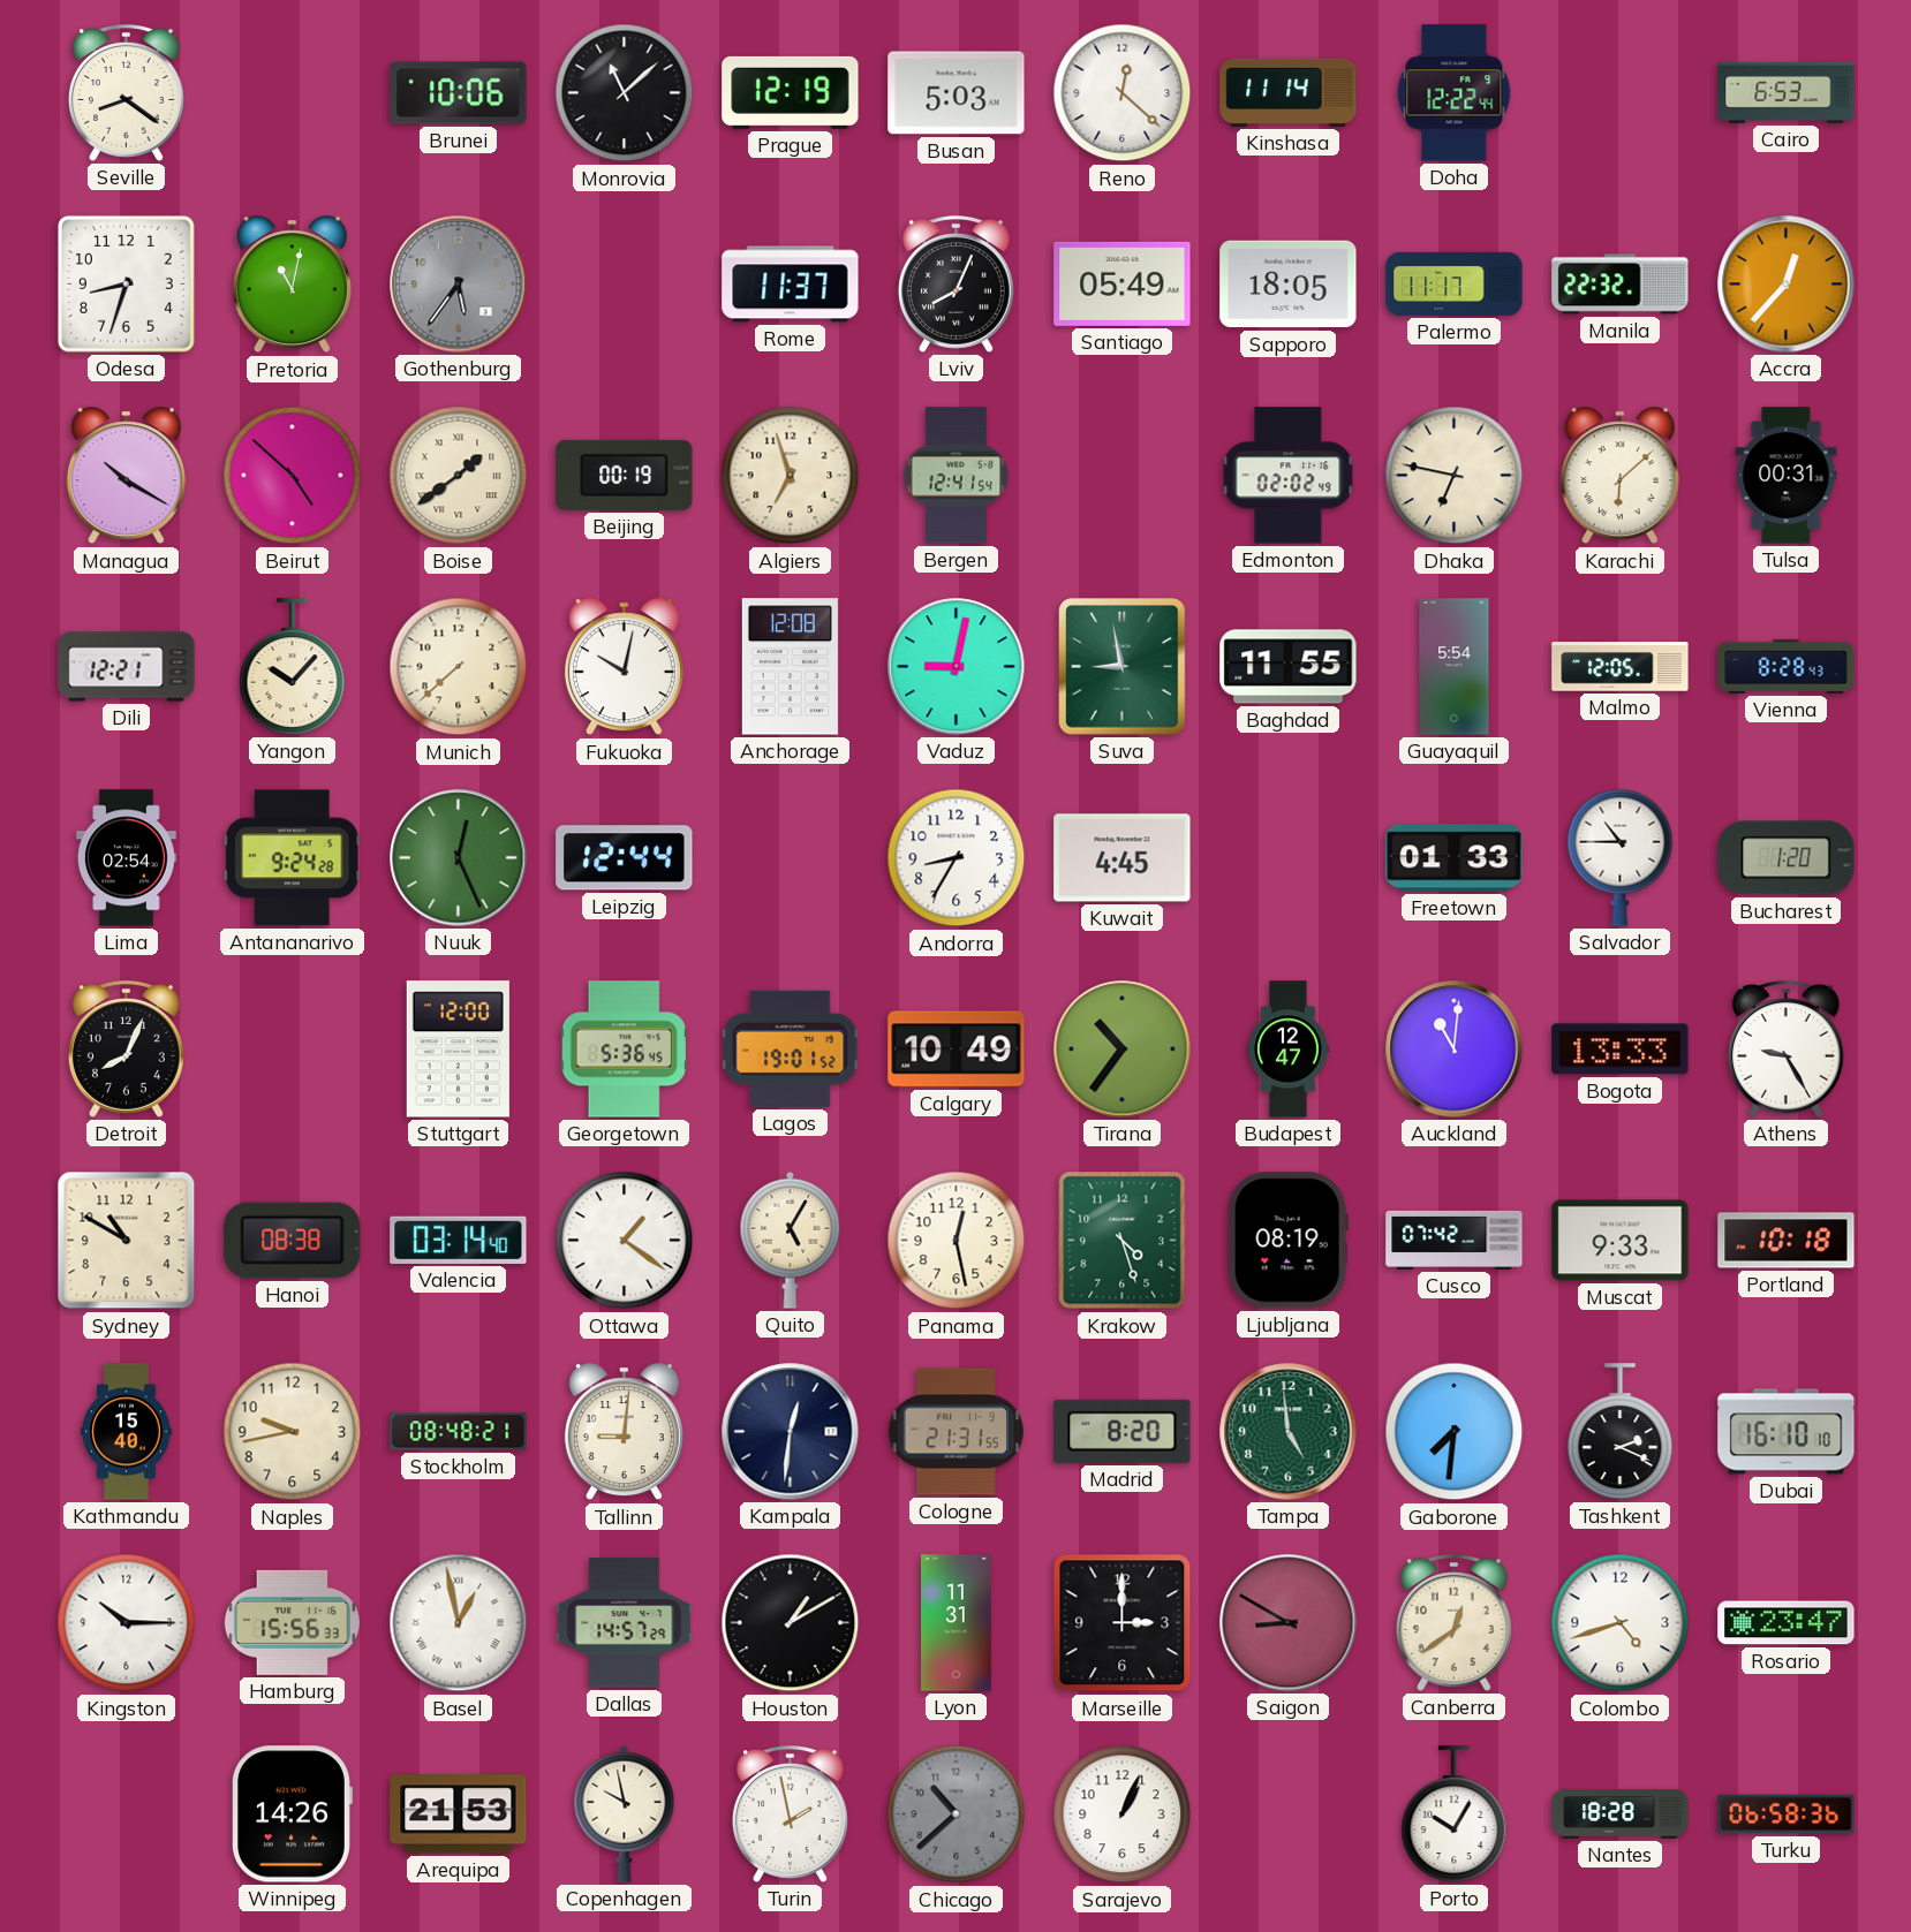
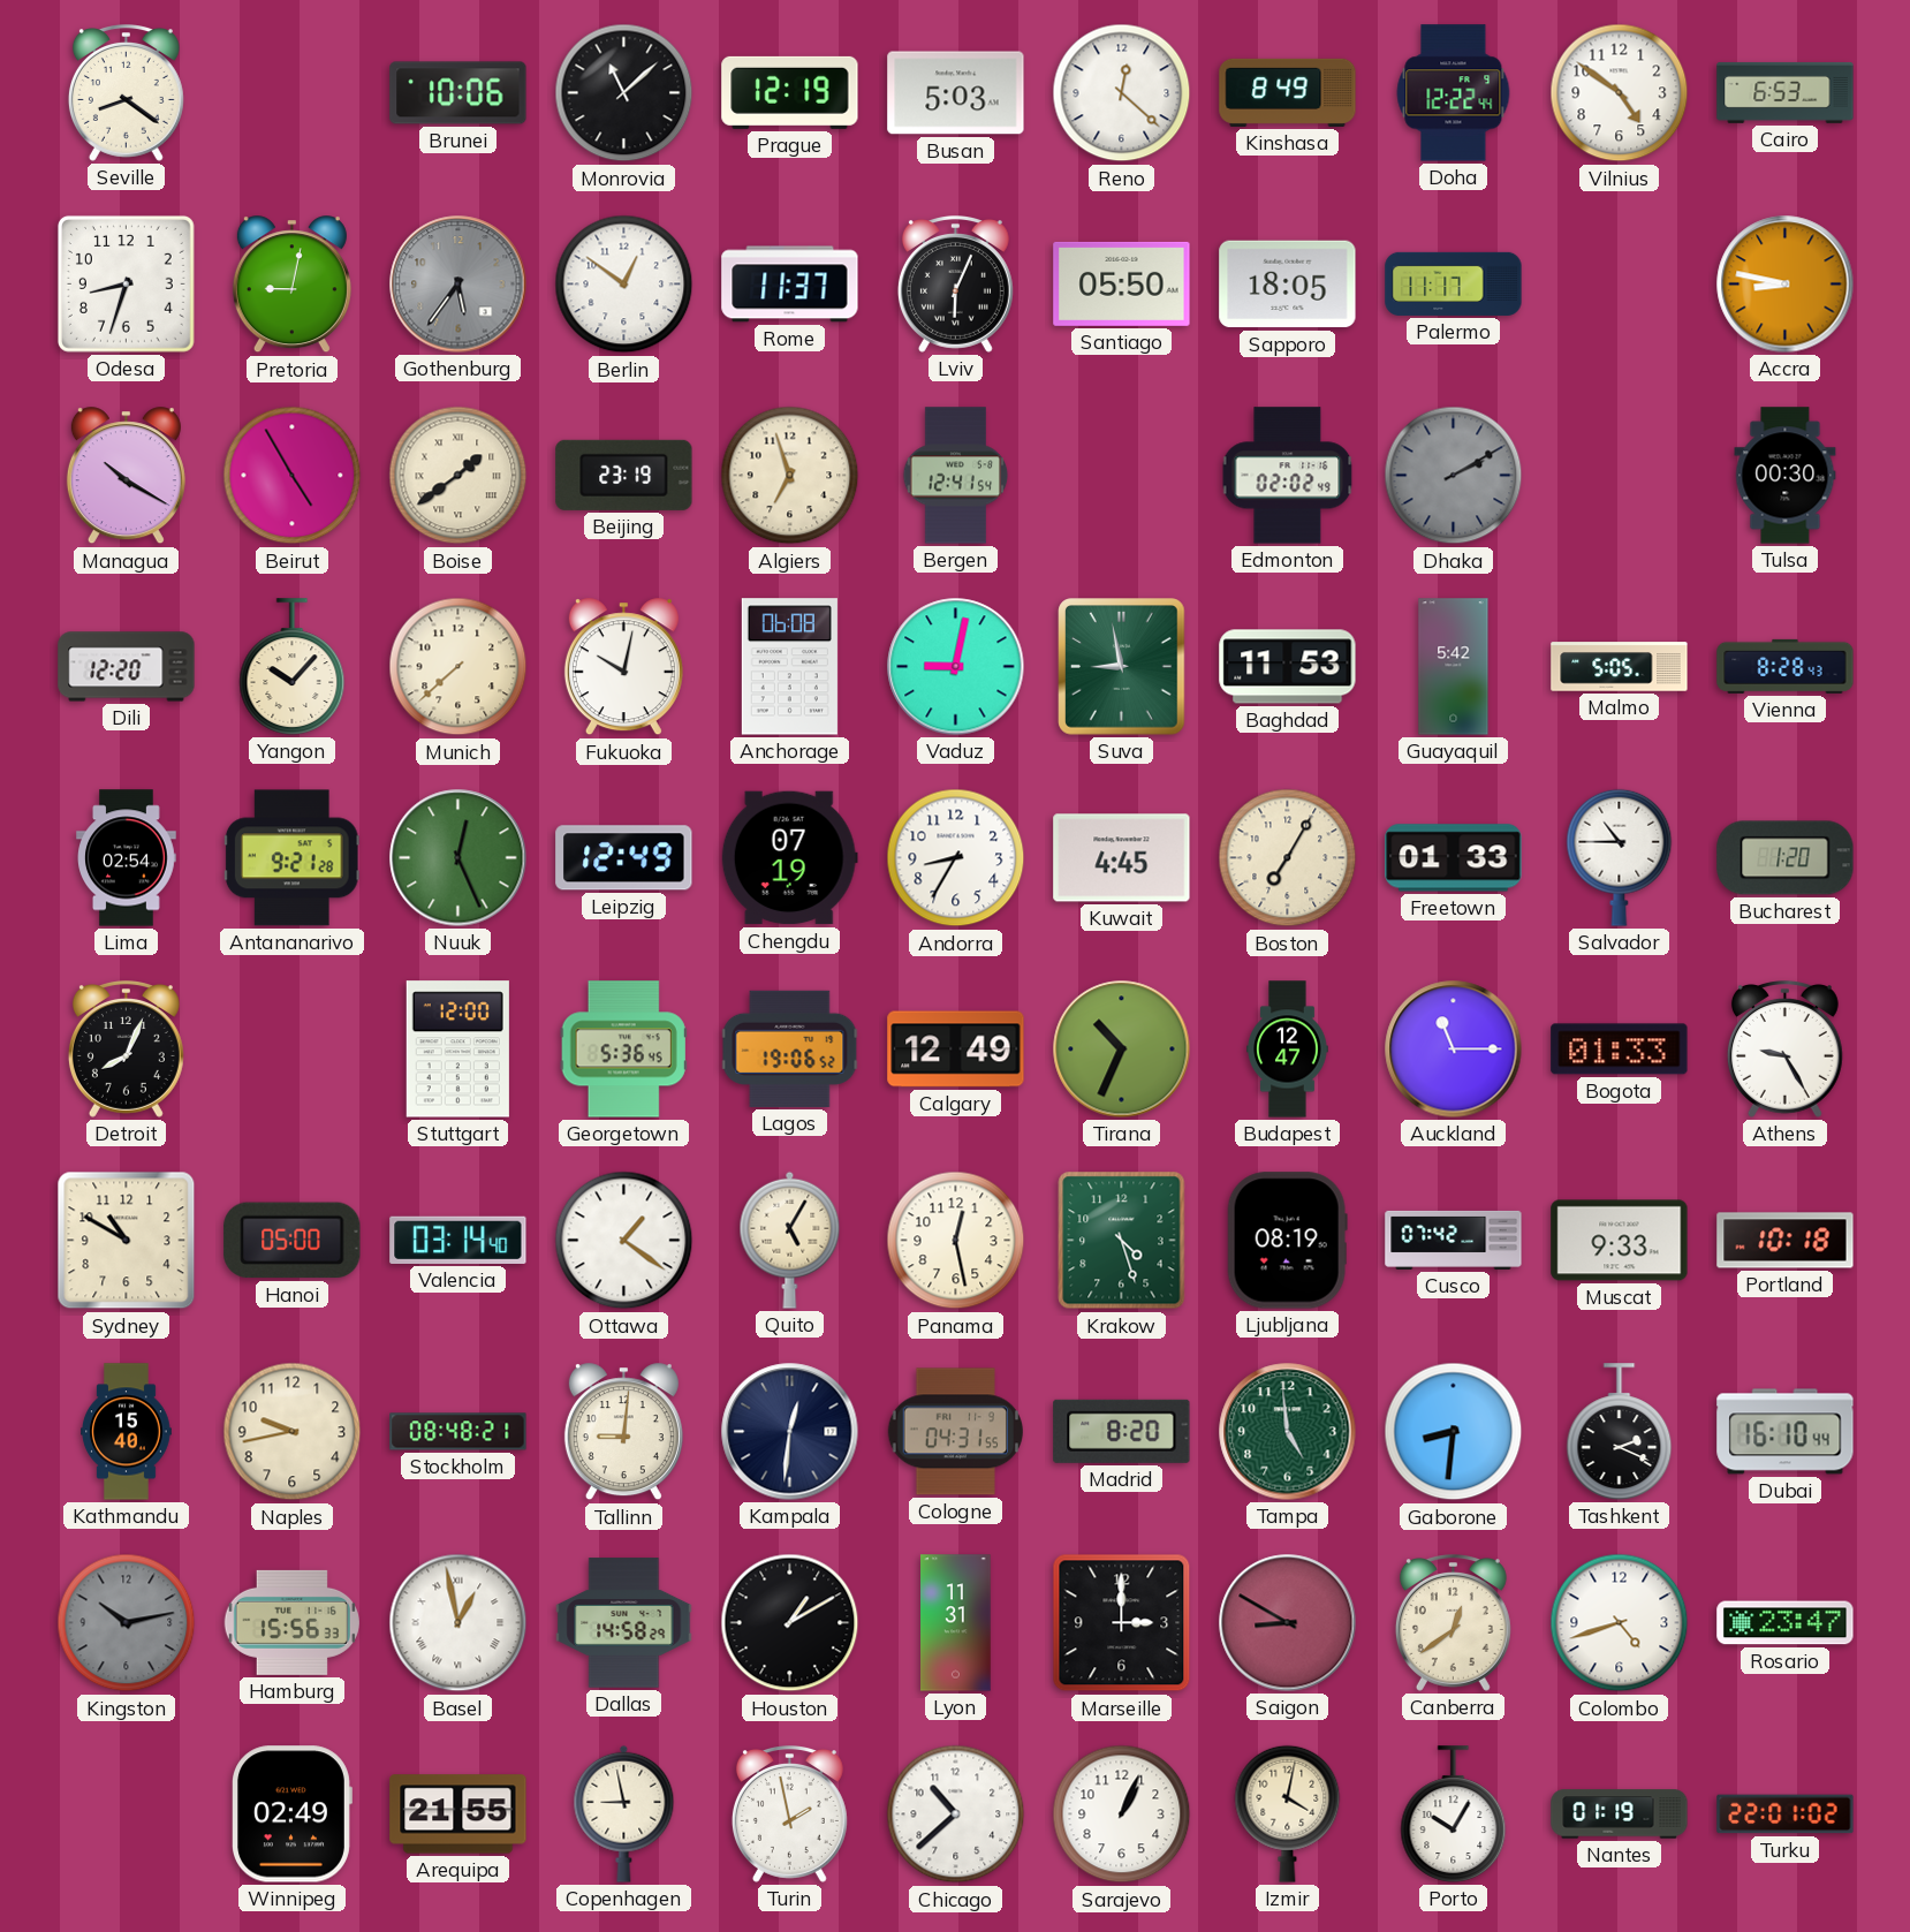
Kinshasa: 11:14 -> 8:49
Vilnius: none -> 4:51
Pretoria: 11:02 -> 9:02
Berlin: none -> 12:51
Lviv: 8:04 -> 6:04
Santiago: 05:49 -> 05:50
Manila: 22:32 -> none
Accra: 12:37 -> 8:47
Beirut: 4:52 -> 4:55
Beijing: 00:19 -> 23:19
Dhaka: 6:47 -> 2:10
Dhaka dial: cream -> grey
Karachi: 6:08 -> none
Tulsa: 00:31 -> 00:30
Dili: 12:21 -> 12:20
Anchorage: 12:08 -> 06:08
Baghdad: 11:55 -> 11:53
Guayaquil: 5:54 -> 5:42
Malmo: 12:05 -> 5:05
Antananarivo: 9:24 -> 9:21
Leipzig: 12:44 -> 12:49
Chengdu: none -> 07:19
Boston: none -> 7:05
Lagos: 19:01 -> 19:06
Calgary: 10:49 -> 12:49
Tirana: 10:36 -> 10:34
Auckland: 11:01 -> 11:15
Bogota: 13:33 -> 01:33
Hanoi: 08:38 -> 05:00
Cologne: 21:31 -> 04:31
Gaborone: 7:31 -> 8:31
Dubai: 16:10:10 -> 16:10:44
Kingston: 10:15 -> 10:13
Kingston dial: white -> grey
Dallas: 14:57 -> 14:58
Winnipeg: 14:26 -> 02:49
Arequipa: 21:53 -> 21:55
Copenhagen: 9:58 -> 8:58
Chicago dial: grey -> white
Izmir: none -> 4:02
Nantes: 18:28 -> 01:19
Turku: 06:58 -> 22:01
